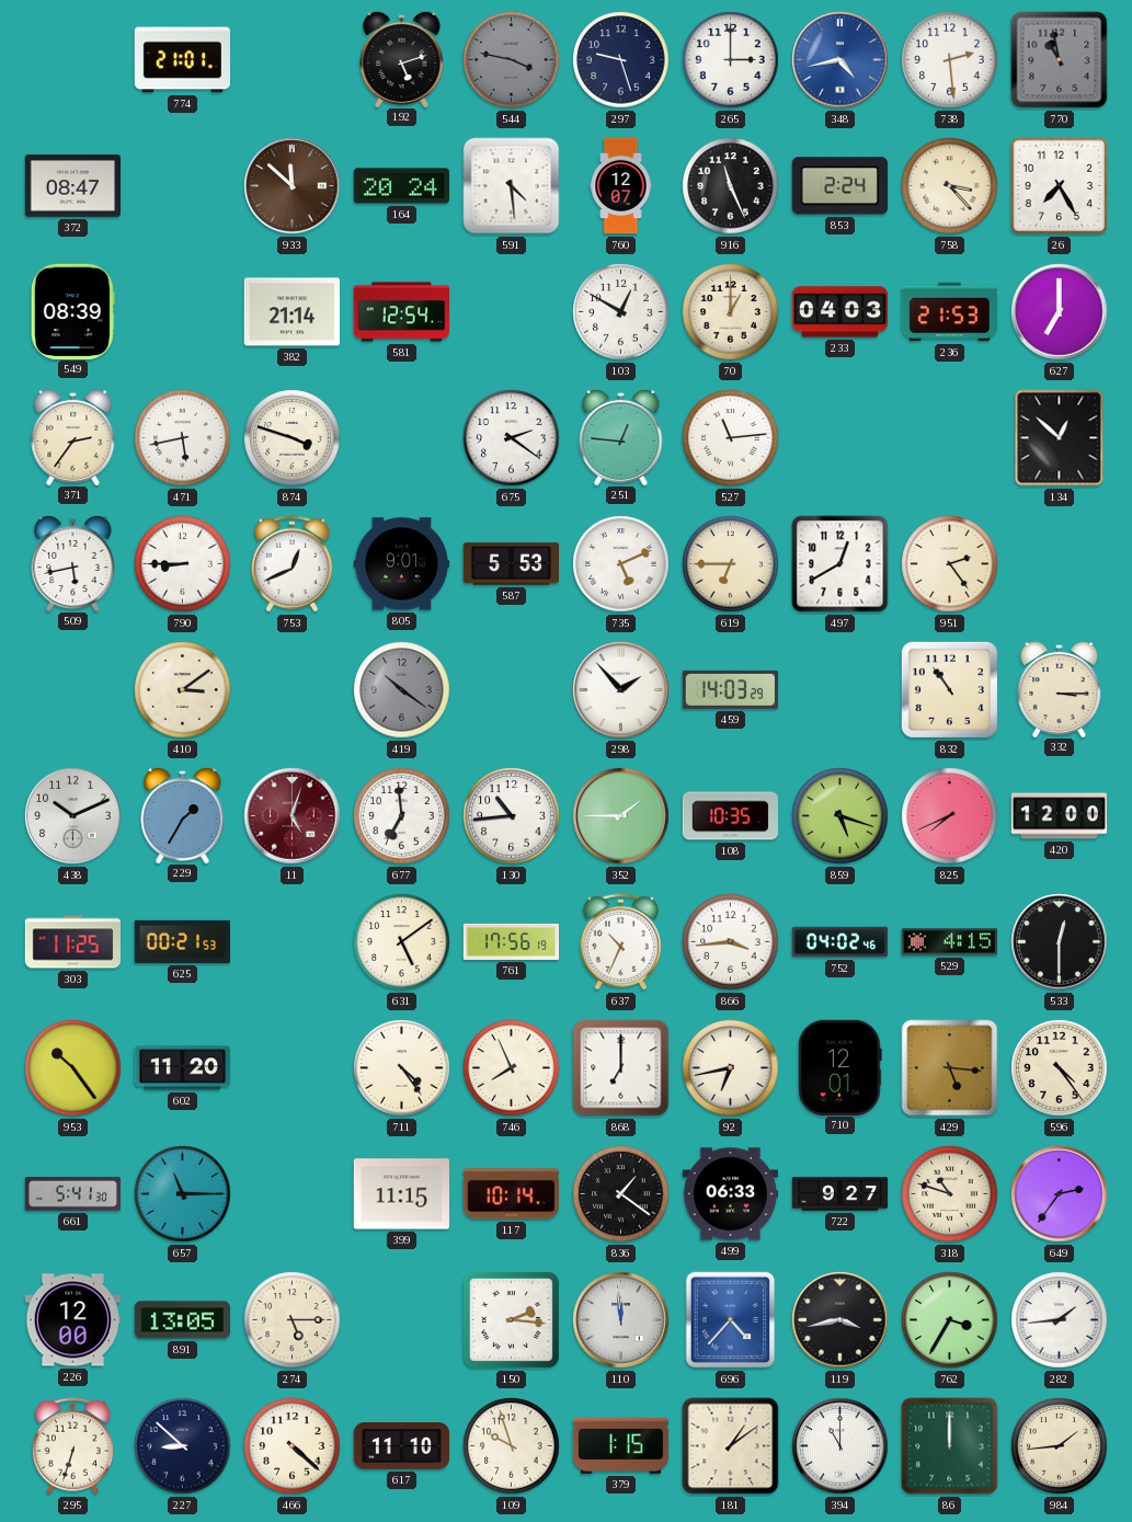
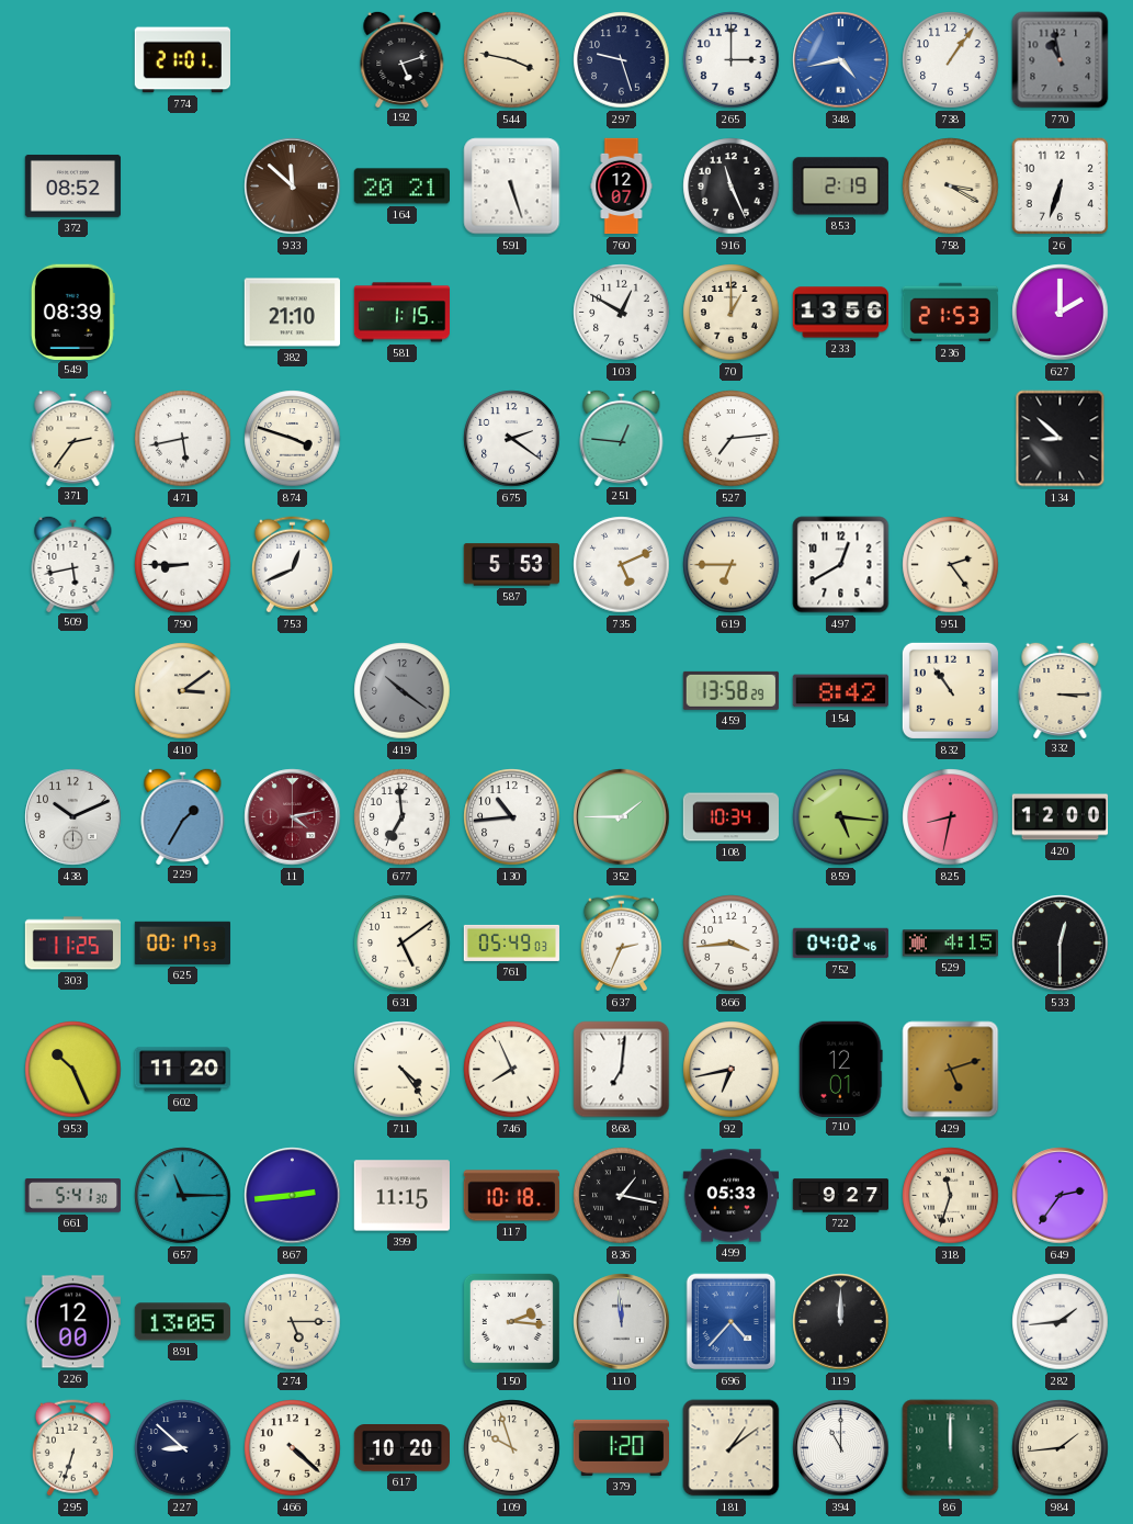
544 dial: grey -> cream
738: 2:29 -> 1:06
372: 08:47 -> 08:52
164: 20:24 -> 20:21
591: 4:29 -> 5:27
853: 2:24 -> 2:19
758: 3:23 -> 3:20
26: 7:25 -> 6:33
382: 21:14 -> 21:10
581: 12:54 -> 1:15
233: 04:03 -> 13:56
627: 7:00 -> 2:00
527: 11:14 -> 7:14
134: 12:52 -> 8:52
805: 9:01 -> none
298: 1:53 -> none
459: 14:03 -> 13:58
154: none -> 8:42
11: 5:03 -> 4:13
108: 10:35 -> 10:34
859: 5:18 -> 5:16
825: 7:41 -> 8:32
625: 00:21 -> 00:17
761: 17:56 -> 05:49
637: 10:34 -> 2:34
953: 10:24 -> 10:26
868: 7:00 -> 7:01
429: 5:16 -> 5:12
596: 4:24 -> none
867: none -> 2:44
117: 10:14 -> 10:18
836: 1:21 -> 1:17
499: 06:33 -> 05:33
318: 10:48 -> 11:33
119: 3:43 -> 12:00
762: 3:35 -> none
617: 11:10 -> 10:20
379: 1:15 -> 1:20
